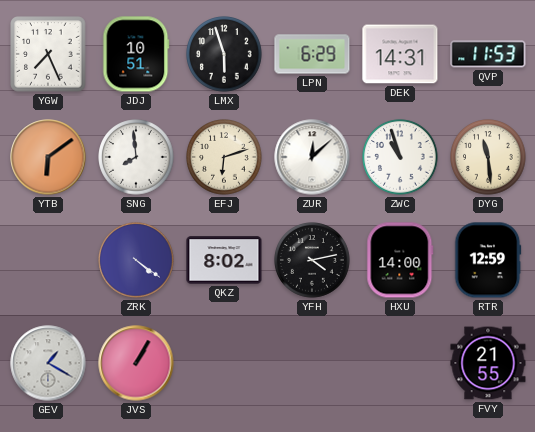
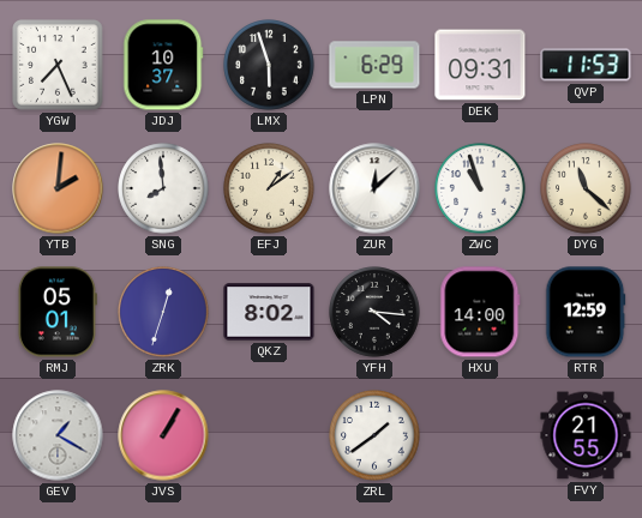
JDJ: 10:51 -> 10:37
DEK: 14:31 -> 09:31
YTB: 6:09 -> 2:01
EFJ: 6:12 -> 1:09
DYG: 11:29 -> 11:22
RMJ: none -> 05:01
ZRK: 4:21 -> 12:33
YFH: 4:13 -> 4:16
ZRL: none -> 1:39
